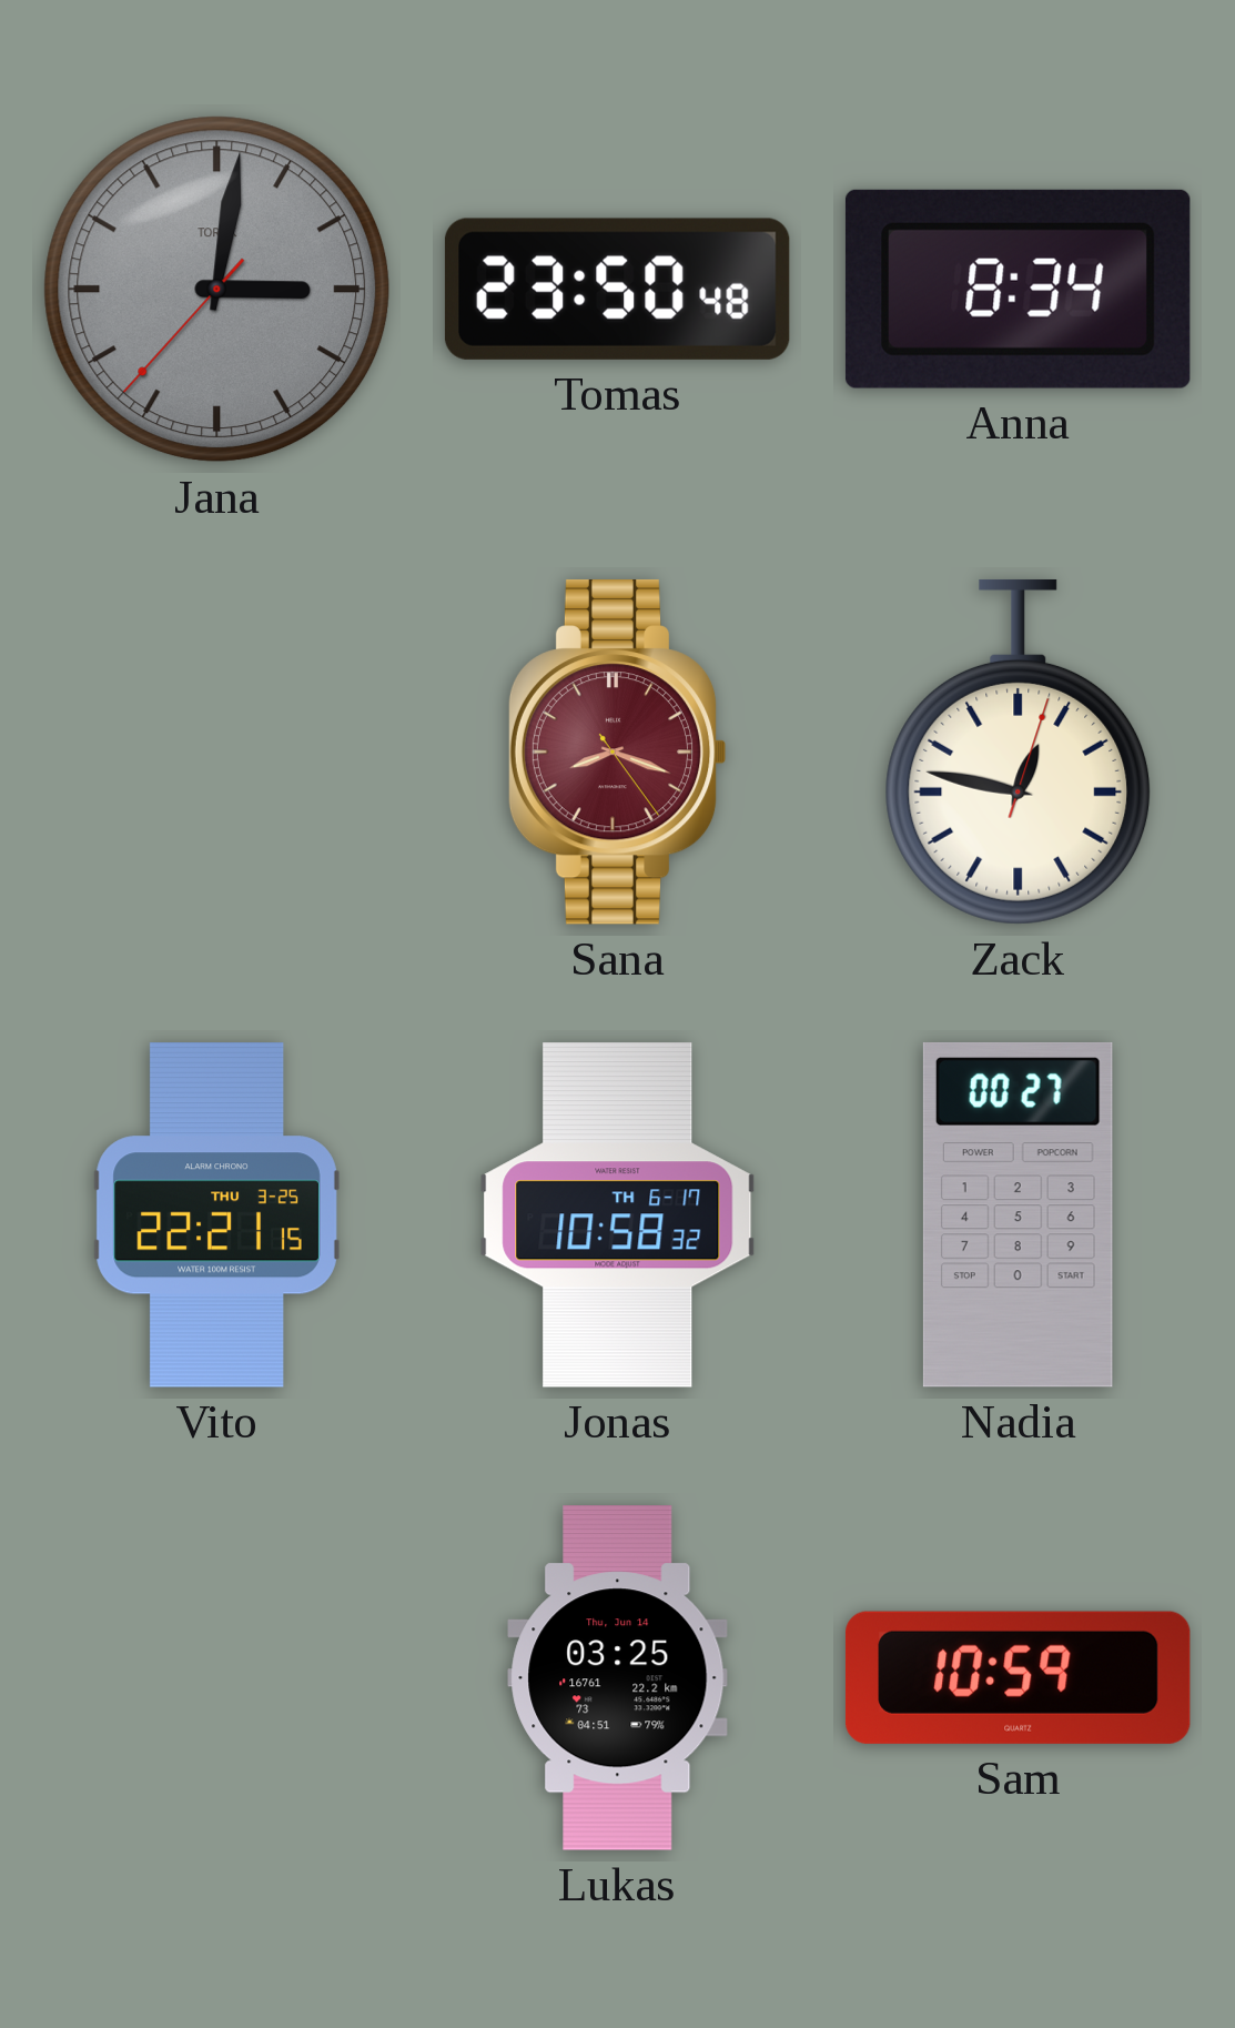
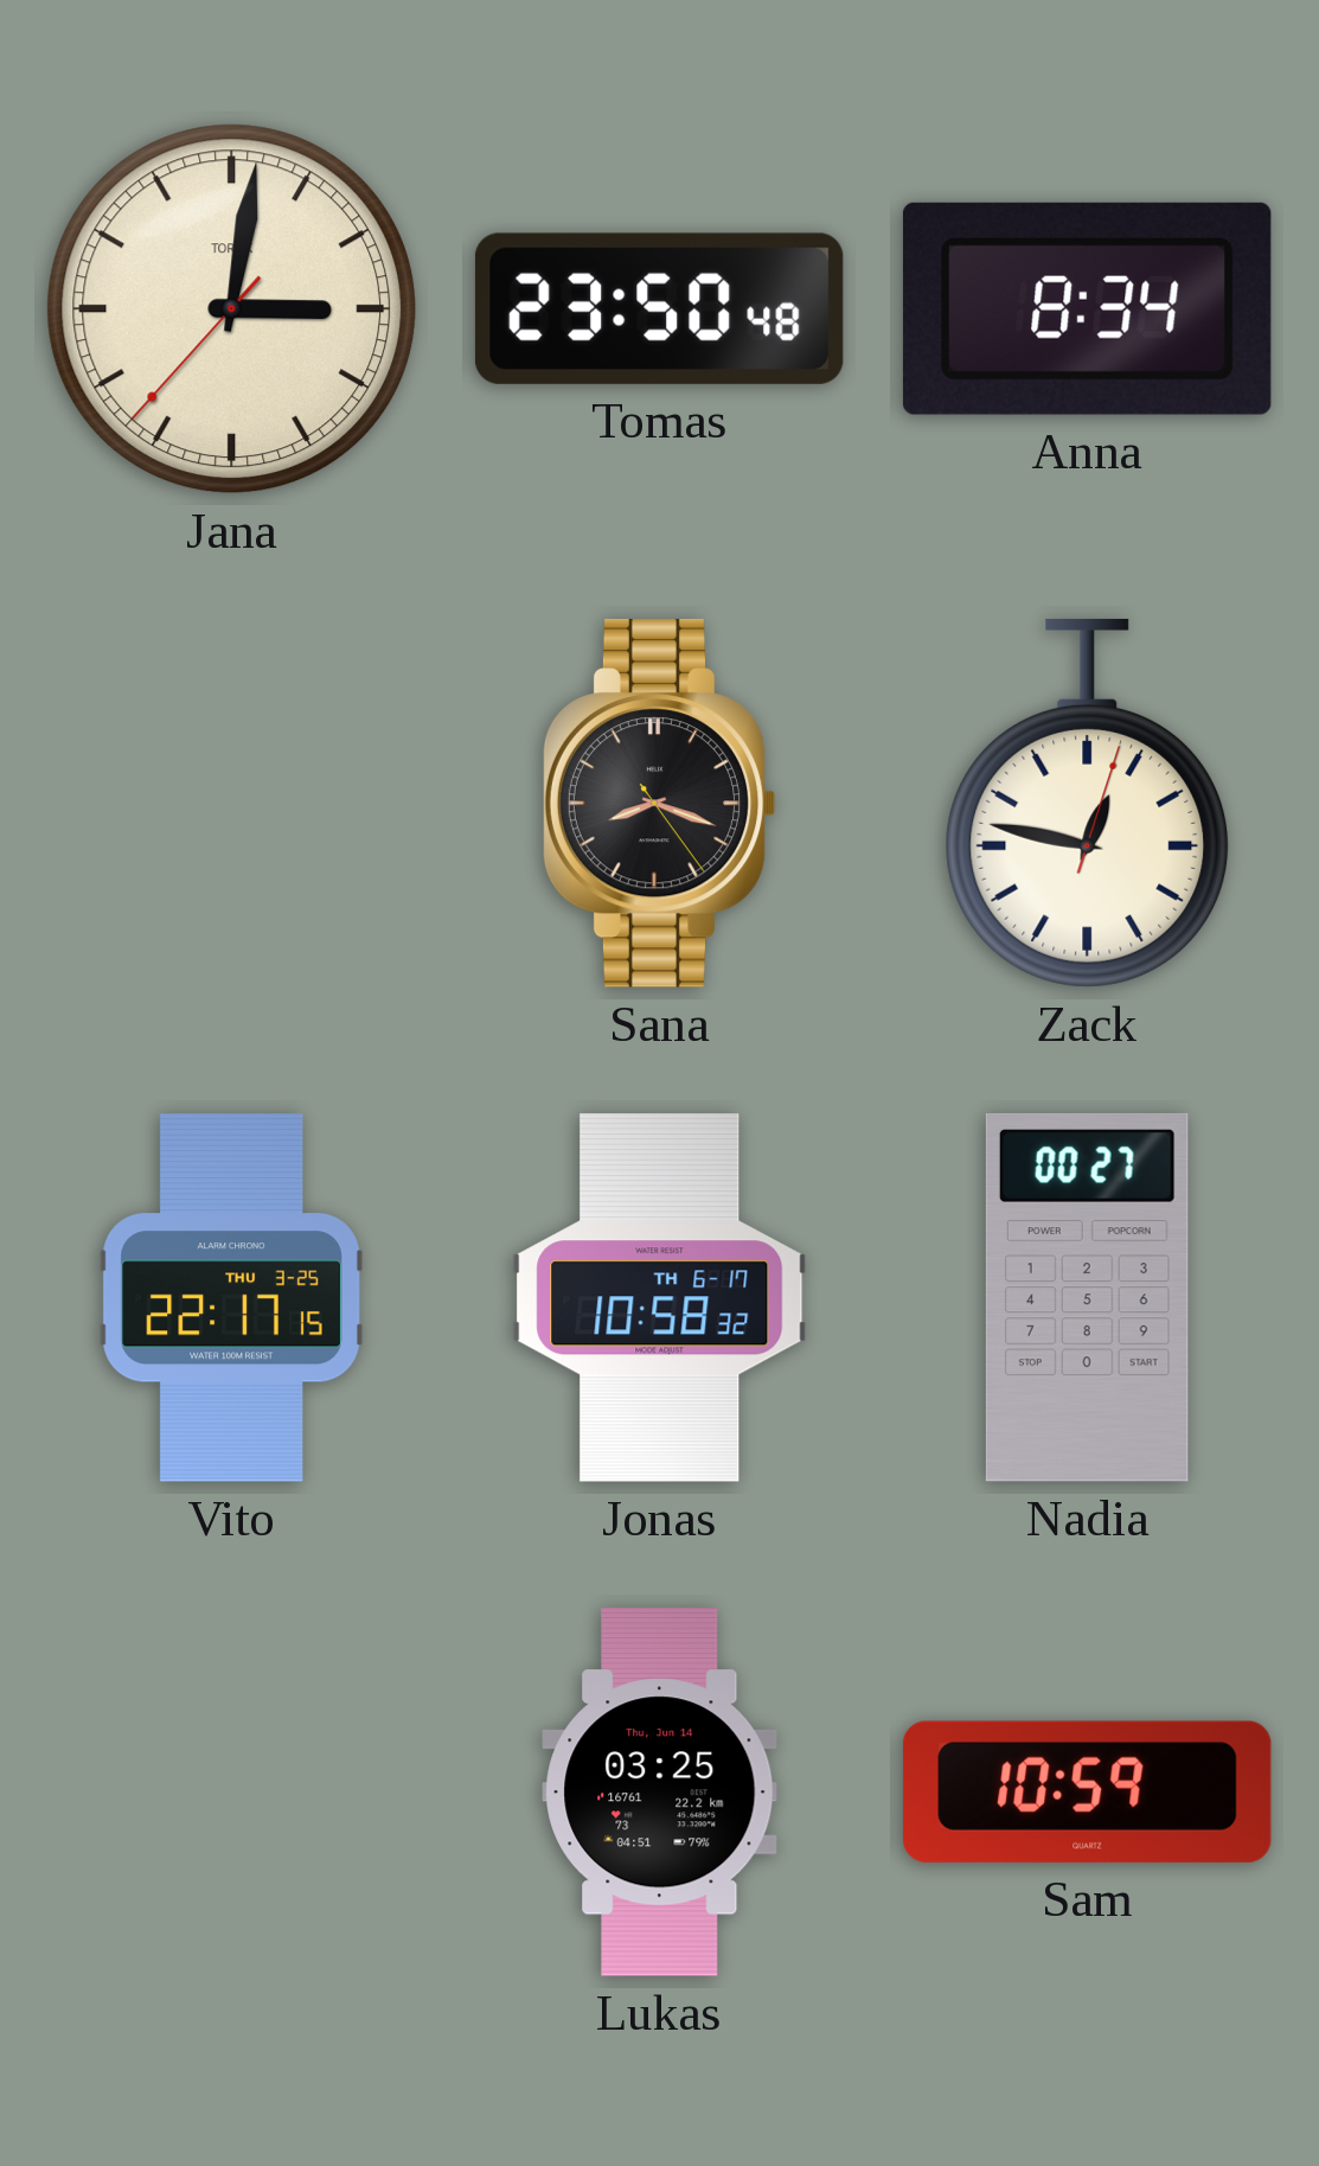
Jana dial: grey -> cream
Sana dial: burgundy -> black
Vito: 22:21 -> 22:17
